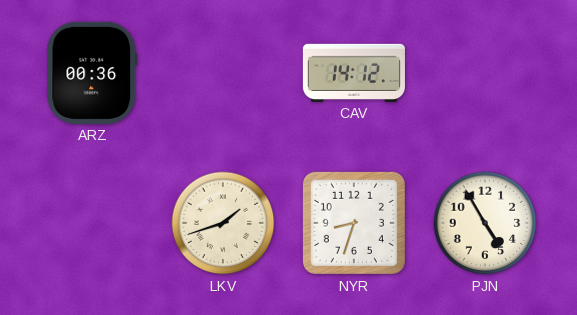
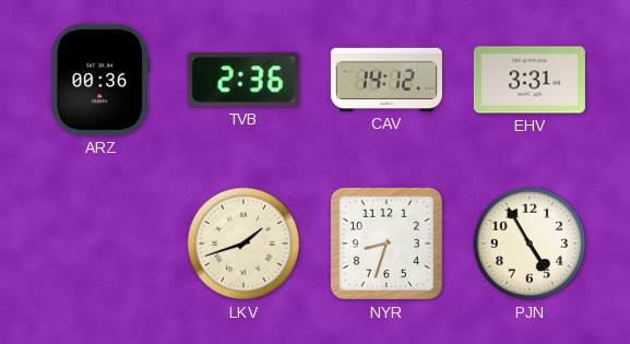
TVB: none -> 2:36
EHV: none -> 3:31
